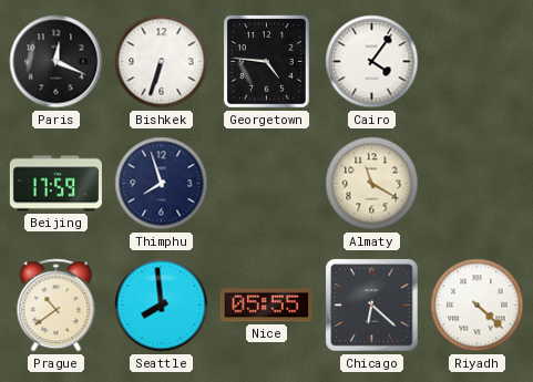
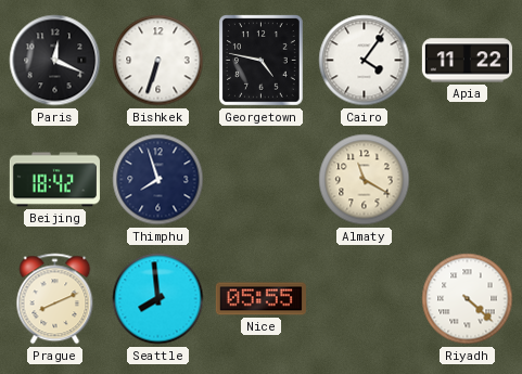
Georgetown: 4:46 -> 4:47
Apia: none -> 11:22
Beijing: 17:59 -> 18:42
Prague: 10:39 -> 8:11
Chicago: 6:22 -> none
